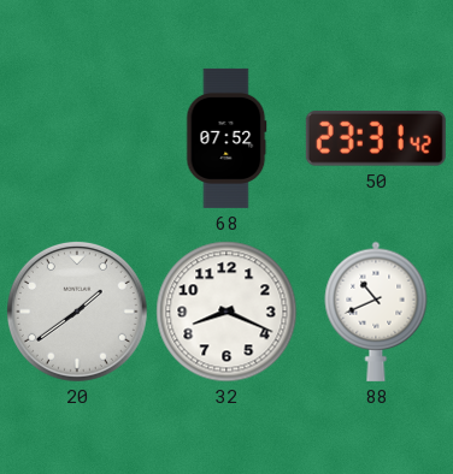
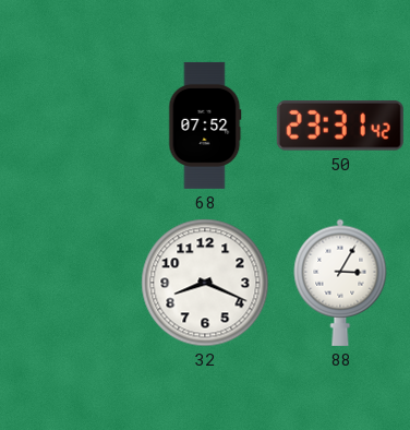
20: 1:39 -> none
88: 10:41 -> 3:05
